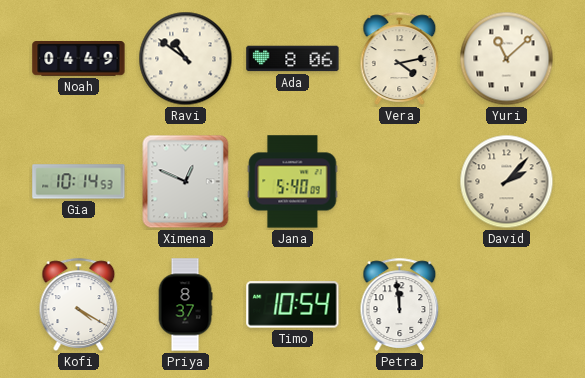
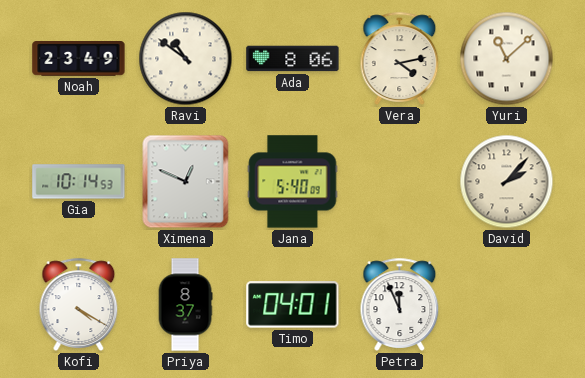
Noah: 04:49 -> 23:49
Timo: 10:54 -> 04:01
Petra: 11:59 -> 11:56
